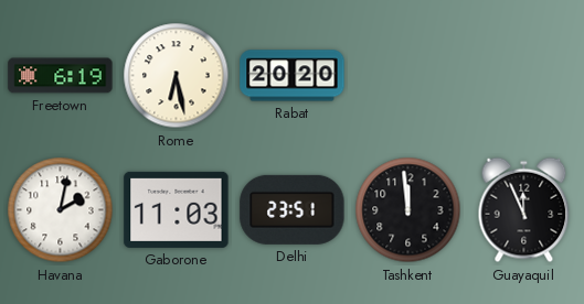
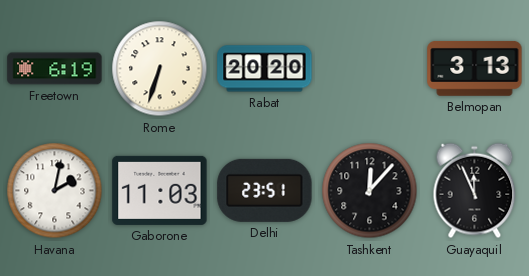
Rome: 6:28 -> 6:33
Belmopan: none -> 3:13
Tashkent: 11:59 -> 12:07
